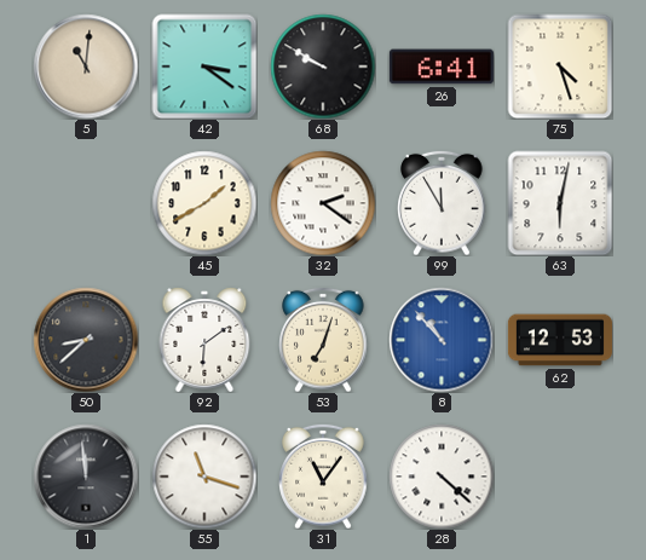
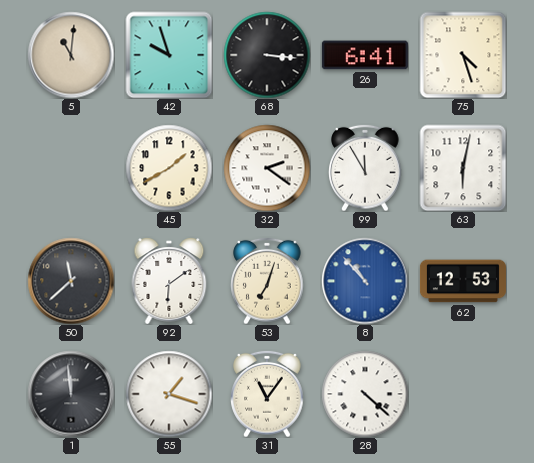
42: 3:21 -> 9:57
68: 9:50 -> 3:16
50: 8:38 -> 11:38
55: 11:18 -> 1:18
